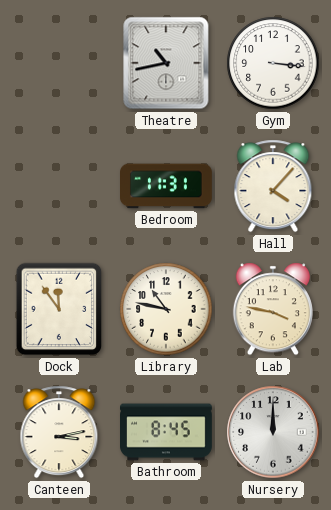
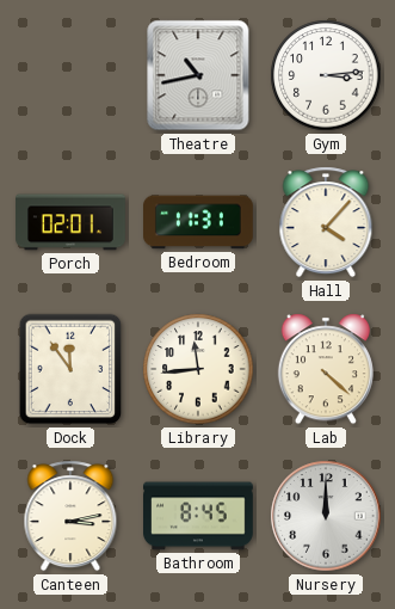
Gym: 3:16 -> 3:14
Porch: none -> 02:01
Library: 10:47 -> 11:44
Lab: 3:47 -> 4:22
